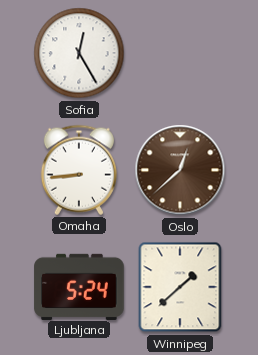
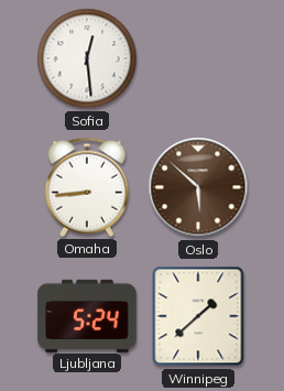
Sofia: 12:25 -> 12:29
Oslo: 12:38 -> 5:52
